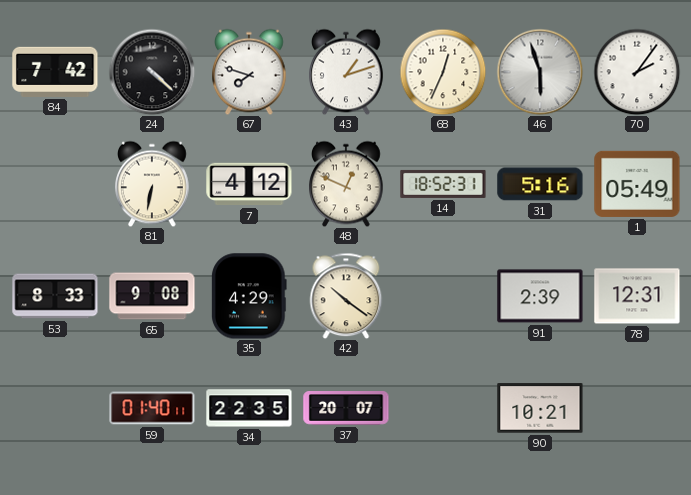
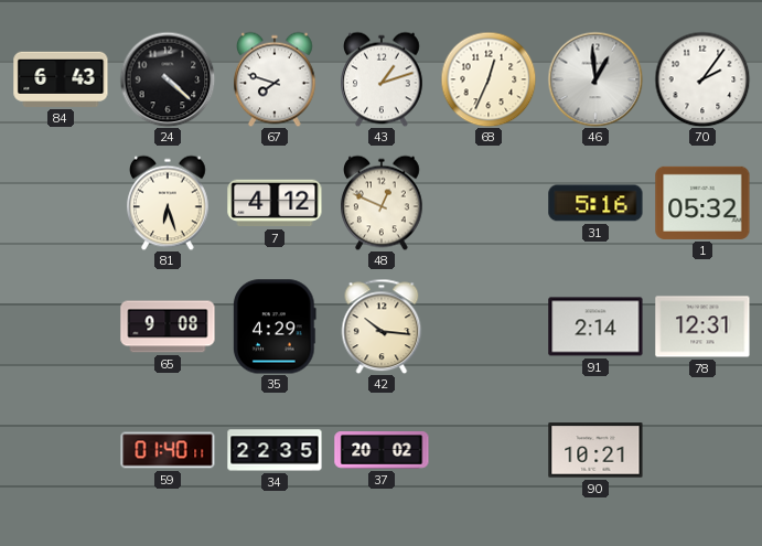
84: 7:42 -> 6:43
46: 5:57 -> 12:59
81: 6:32 -> 6:27
14: 18:52 -> none
1: 05:49 -> 05:32
53: 8:33 -> none
42: 10:21 -> 10:16
91: 2:39 -> 2:14
37: 20:07 -> 20:02
